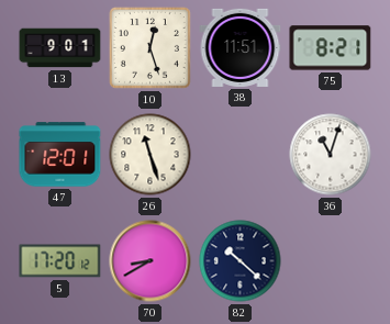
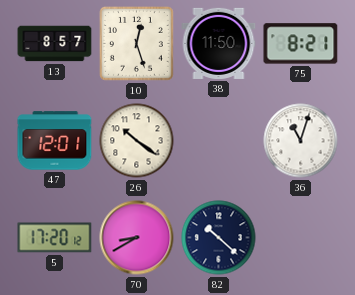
13: 9:01 -> 8:57
38: 11:51 -> 11:50
26: 11:27 -> 10:21
